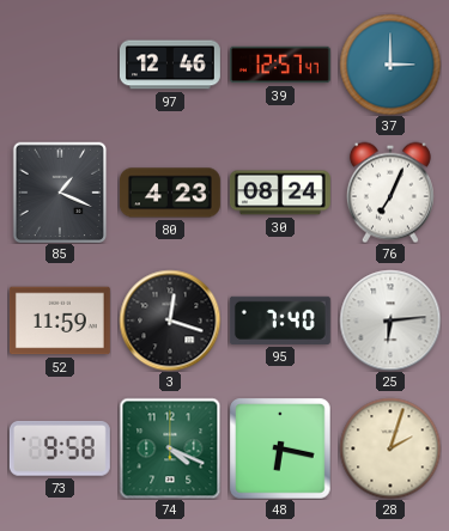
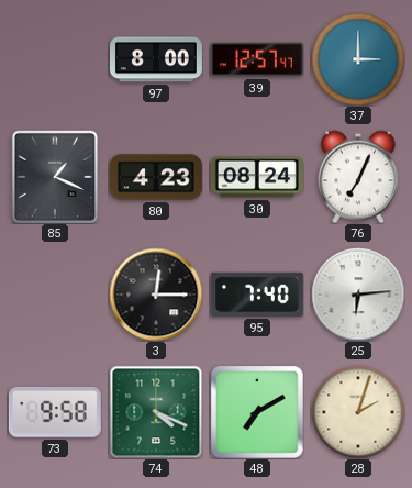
97: 12:46 -> 8:00
52: 11:59 -> none
3: 12:18 -> 12:15
48: 6:17 -> 7:10
